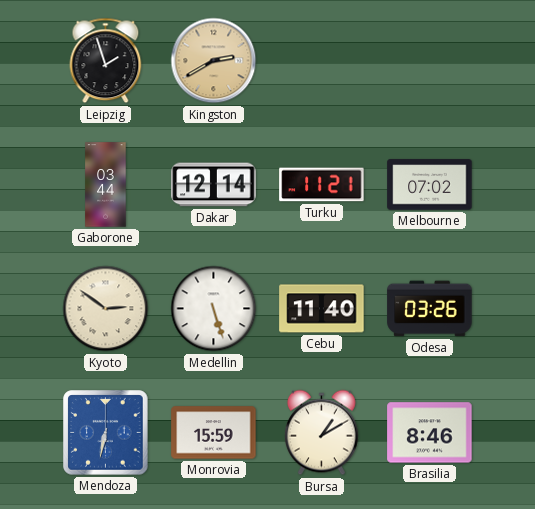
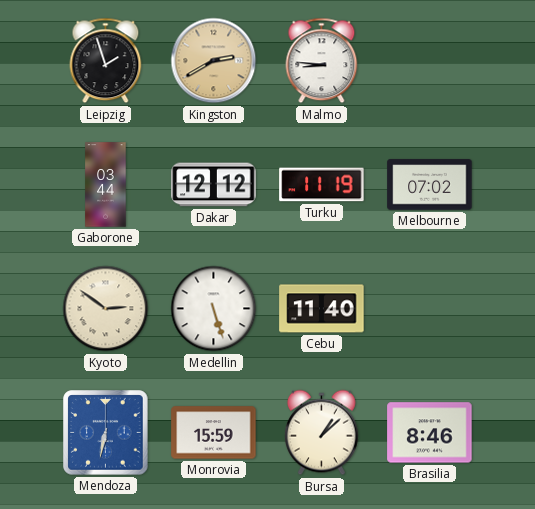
Malmo: none -> 8:46
Dakar: 12:14 -> 12:12
Turku: 11:21 -> 11:19
Odesa: 03:26 -> none
Bursa: 1:10 -> 1:08
